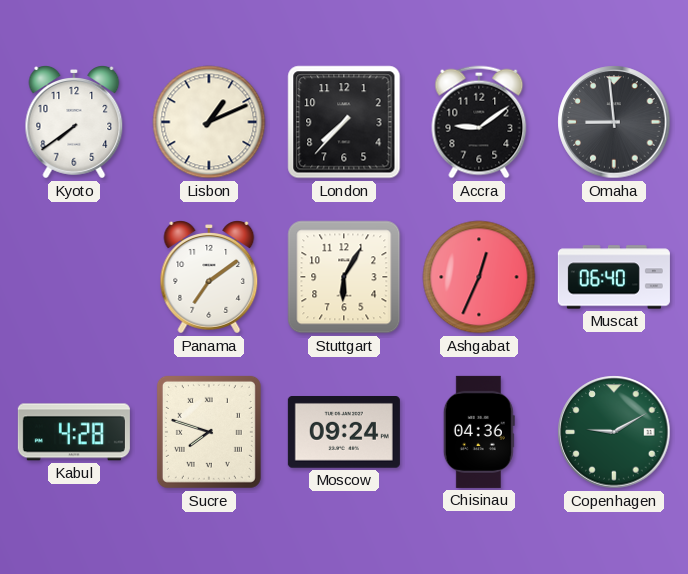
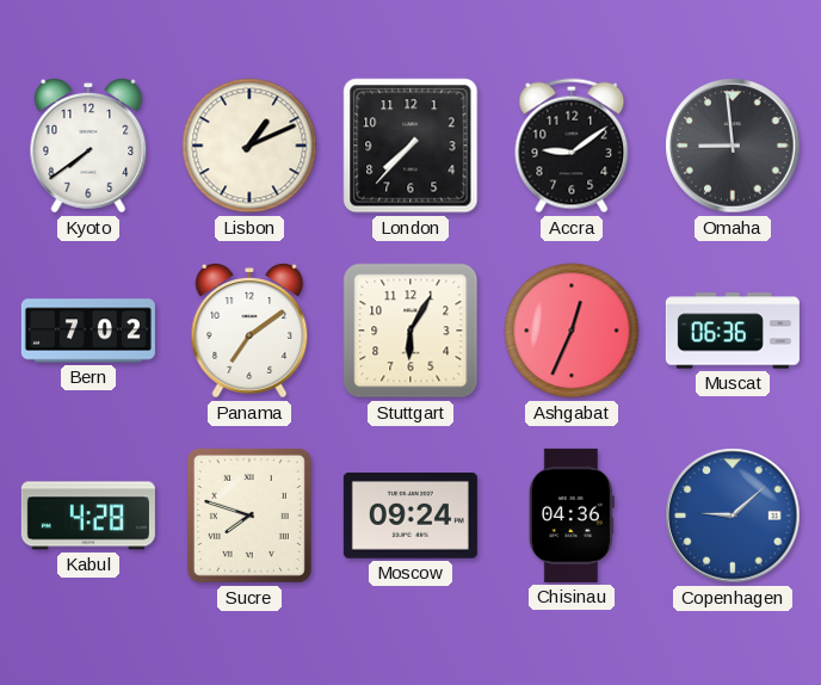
Bern: none -> 7:02
Muscat: 06:40 -> 06:36
Copenhagen: 9:10 -> 9:08
Copenhagen dial: green -> blue
